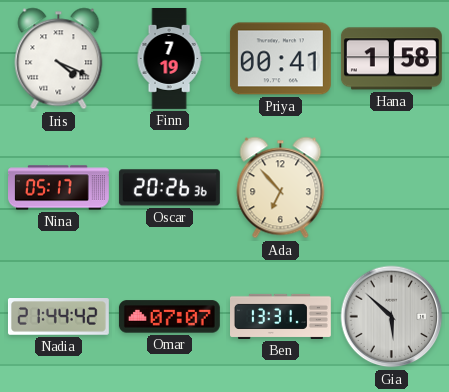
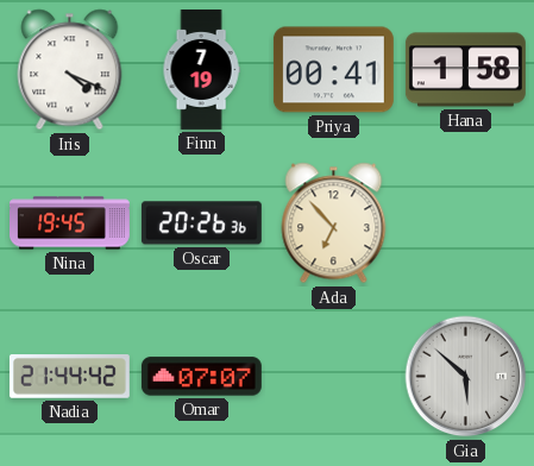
Nina: 05:17 -> 19:45
Ben: 13:31 -> none
